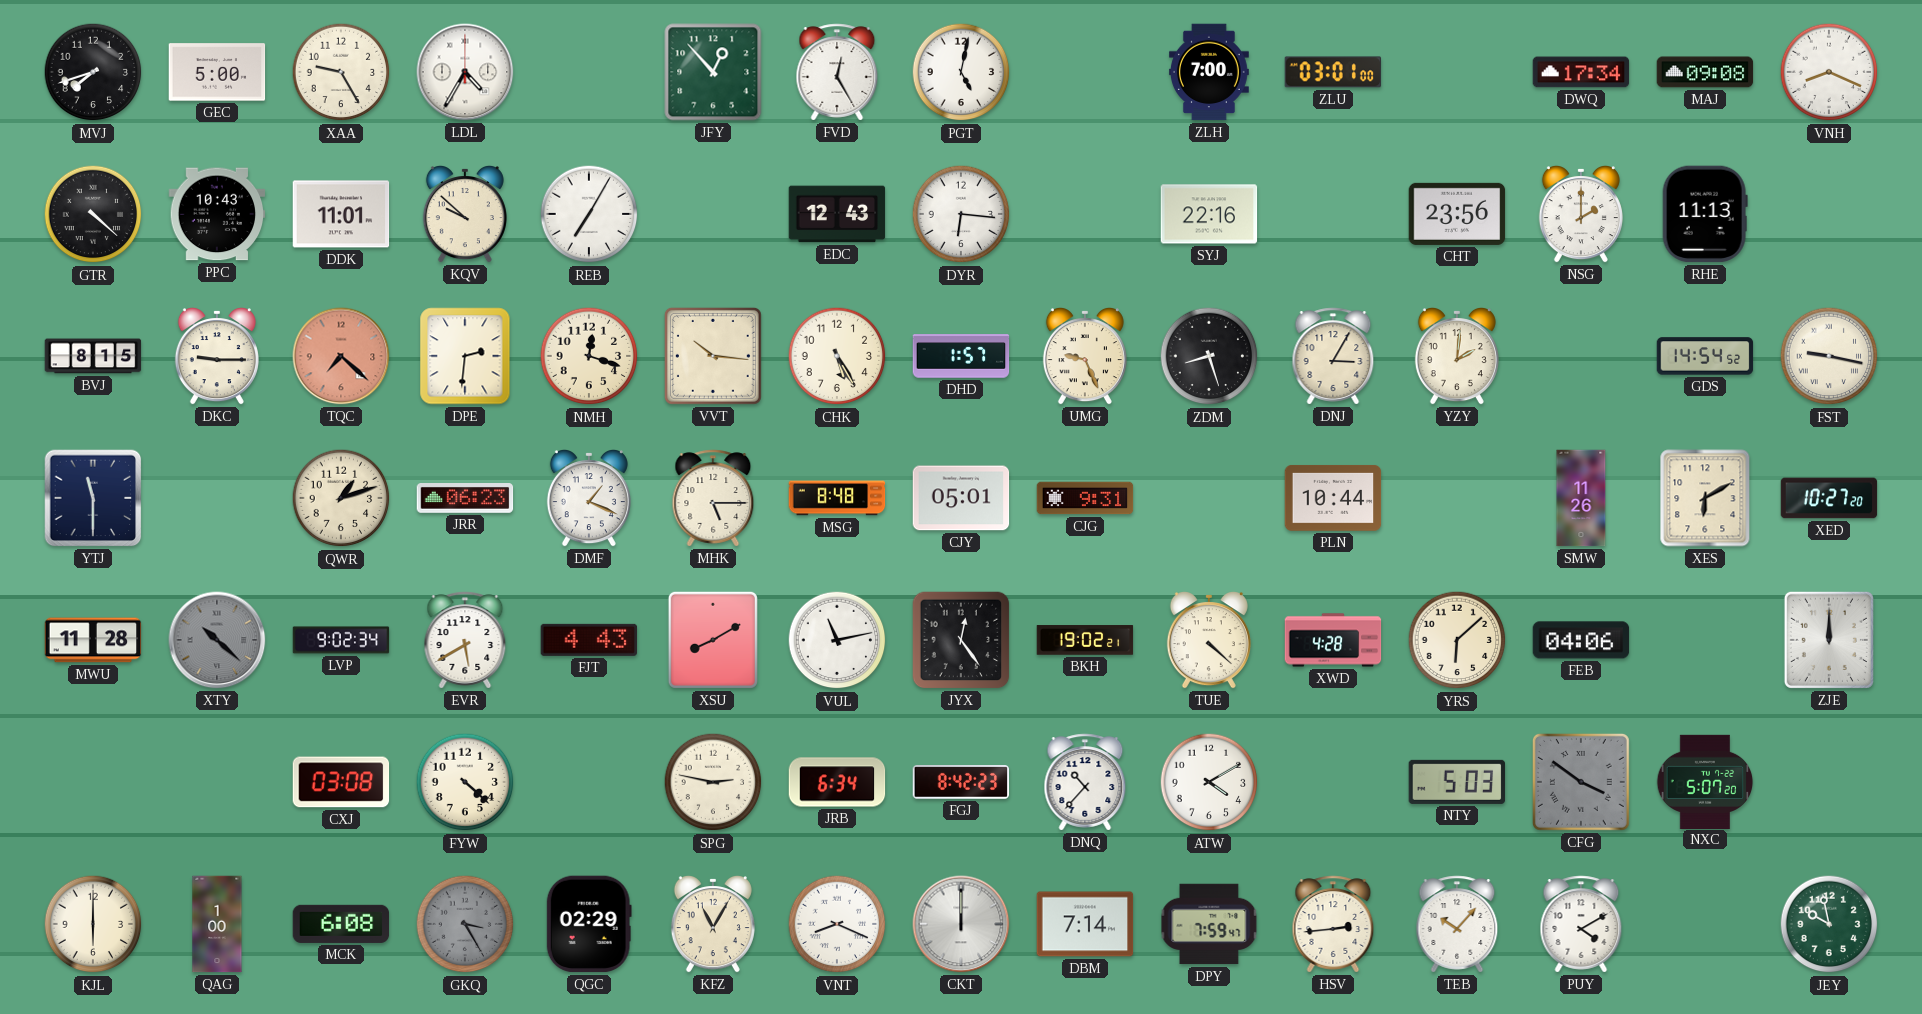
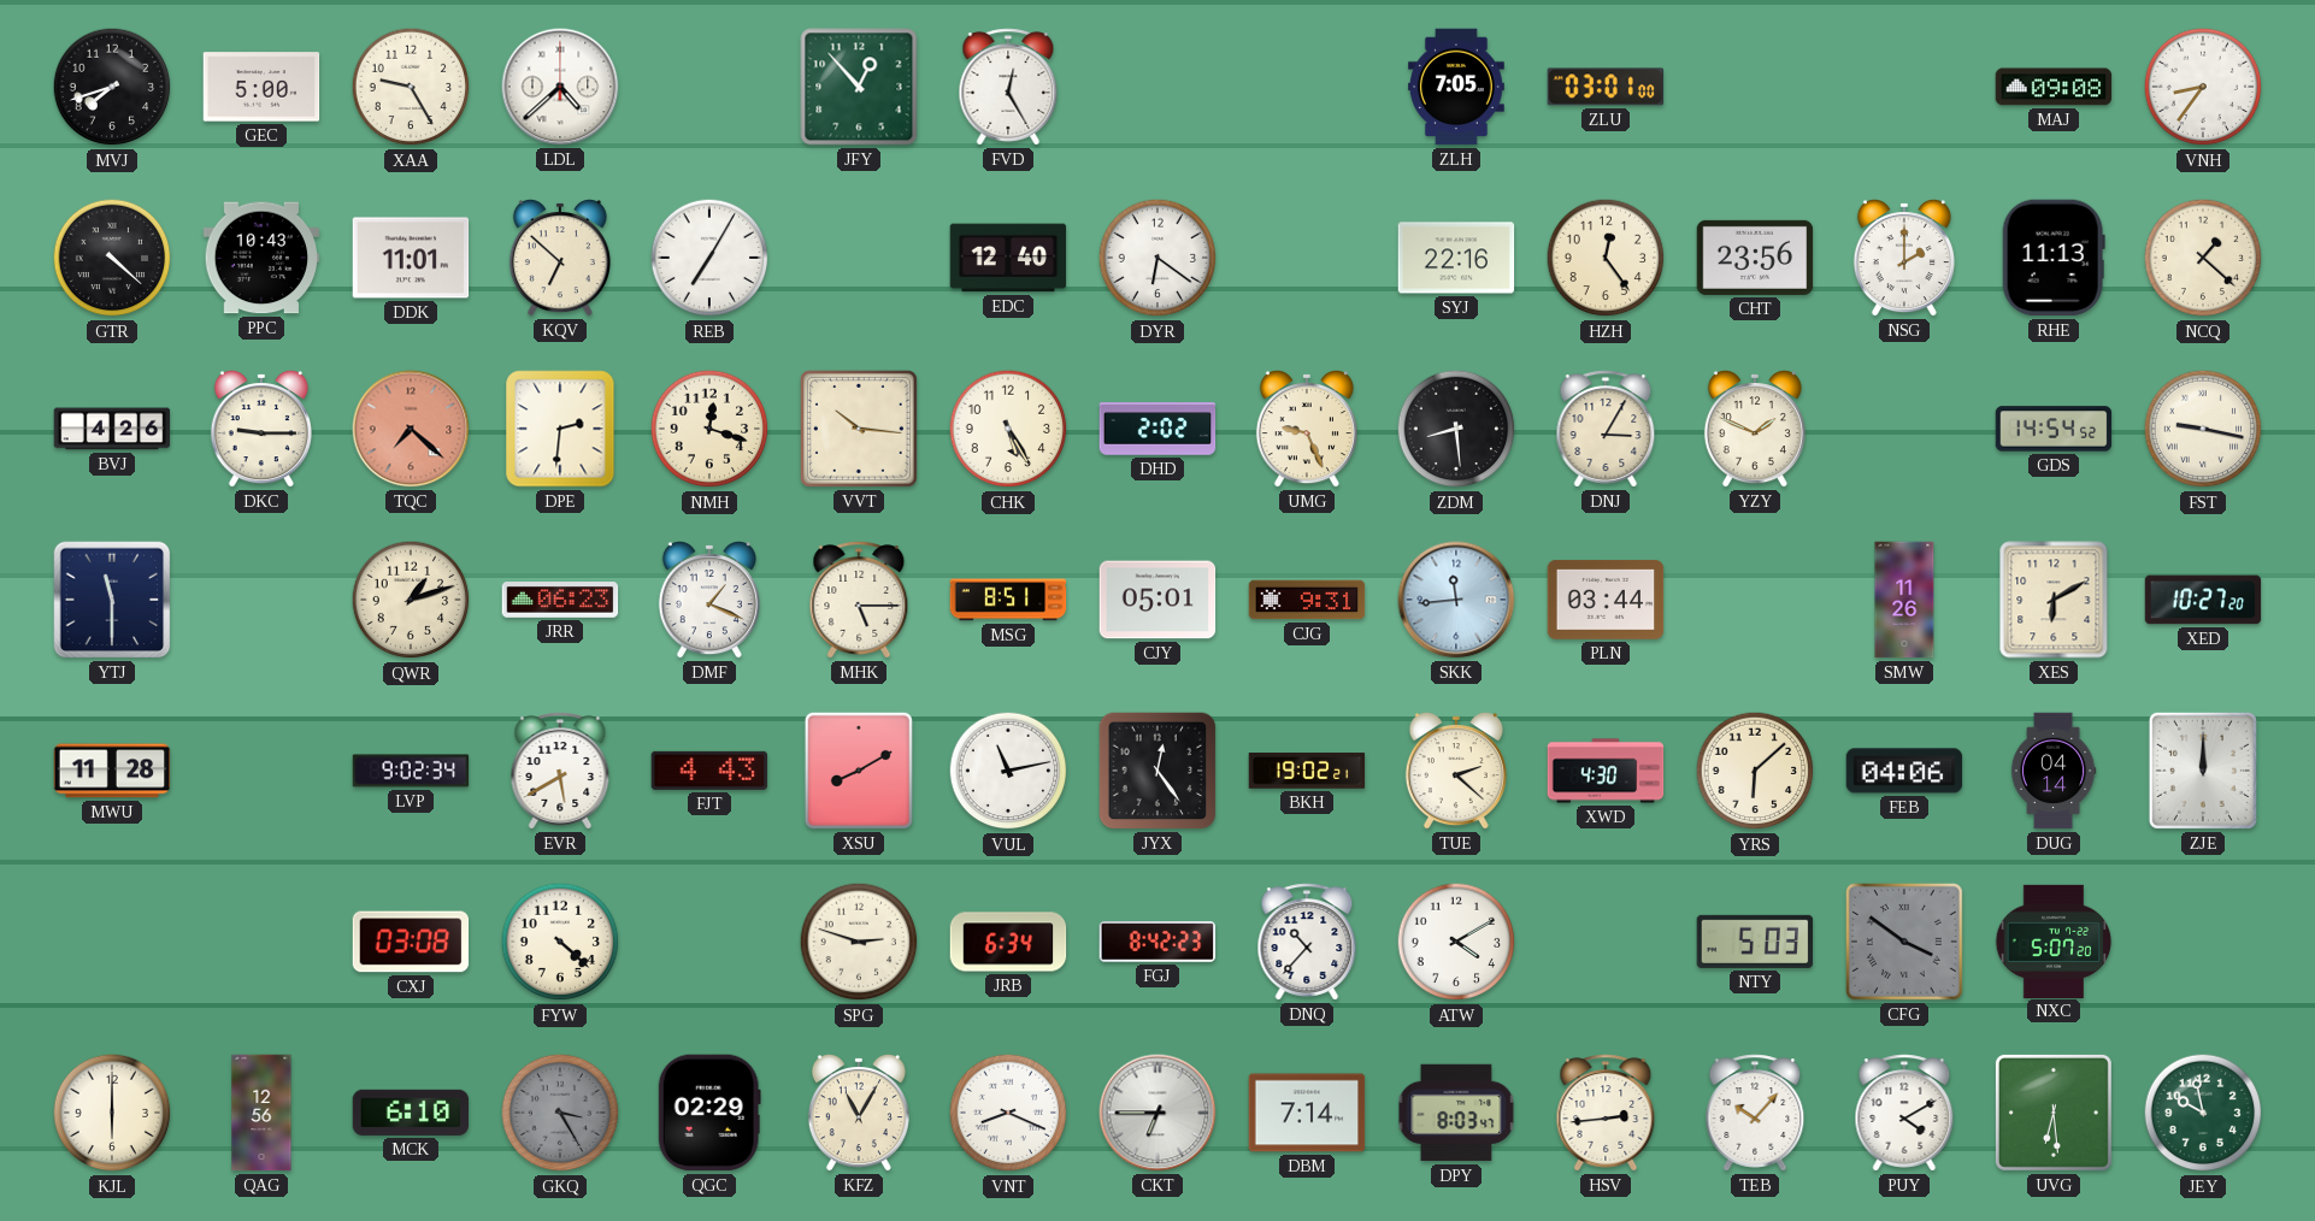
LDL: 4:35 -> 4:38
PGT: 5:02 -> none
ZLH: 7:00 -> 7:05
DWQ: 17:34 -> none
VNH: 8:19 -> 8:36
KQV: 9:52 -> 6:52
EDC: 12:43 -> 12:40
DYR: 6:16 -> 6:21
HZH: none -> 12:24
NCQ: none -> 1:22
BVJ: 8:15 -> 4:26
DHD: 1:57 -> 2:02
ZDM: 8:27 -> 8:29
YZY: 2:01 -> 1:49
MSG: 8:48 -> 8:51
SKK: none -> 11:44
PLN: 10:44 -> 03:44
XTY: 10:22 -> none
TUE: 4:22 -> 2:22
XWD: 4:28 -> 4:30
DUG: none -> 04:14
SPG: 2:47 -> 2:48
QAG: 1:00 -> 12:56
MCK: 6:08 -> 6:10
CKT: 12:00 -> 6:45
DPY: 7:59 -> 8:03
UVG: none -> 6:29
